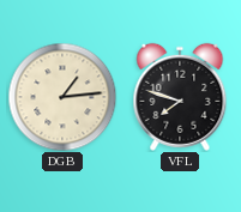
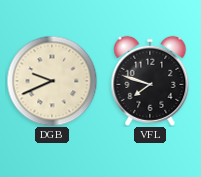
DGB: 1:14 -> 9:41
